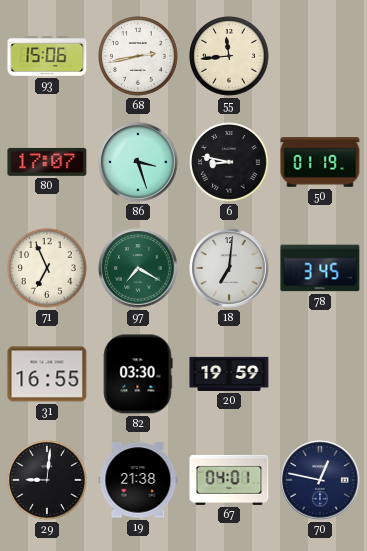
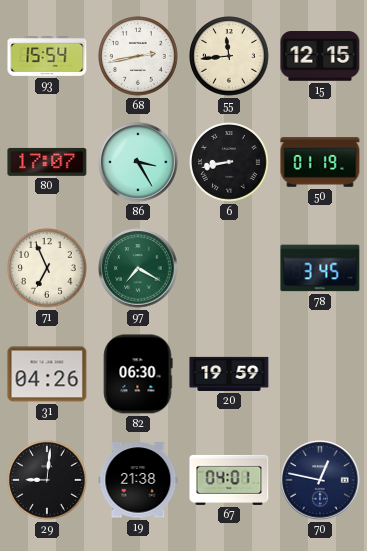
93: 15:06 -> 15:54
15: none -> 12:15
86: 3:27 -> 3:25
6: 8:47 -> 8:43
18: 7:01 -> none
31: 16:55 -> 04:26
82: 03:30 -> 06:30
